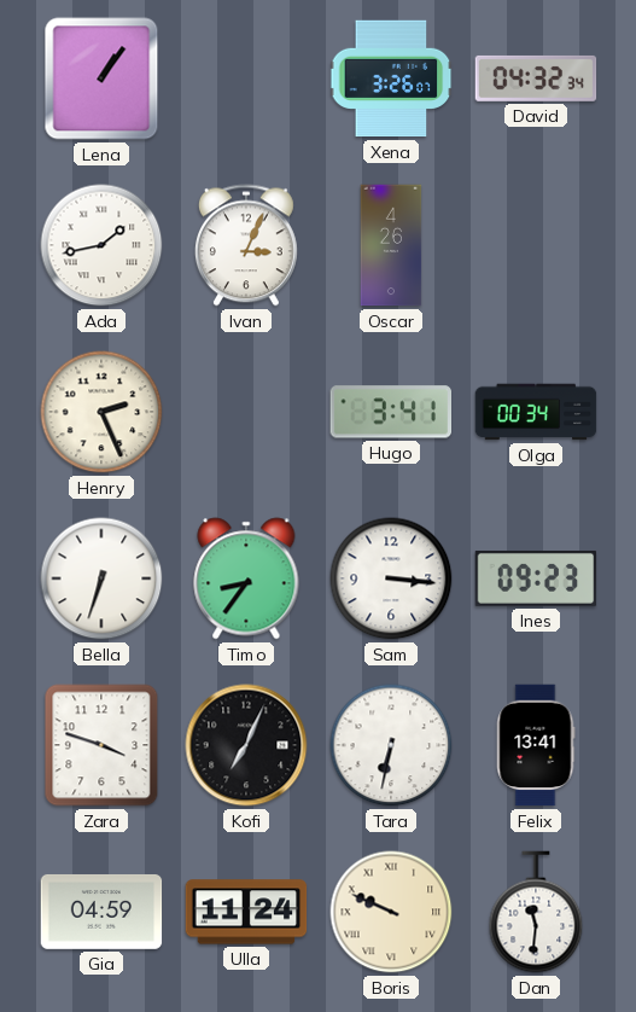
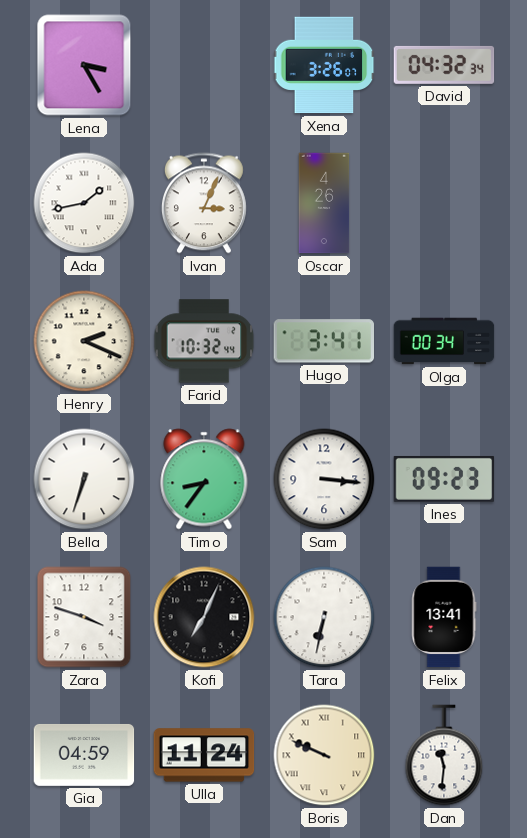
Lena: 1:06 -> 3:25
Henry: 2:26 -> 2:19
Farid: none -> 10:32
